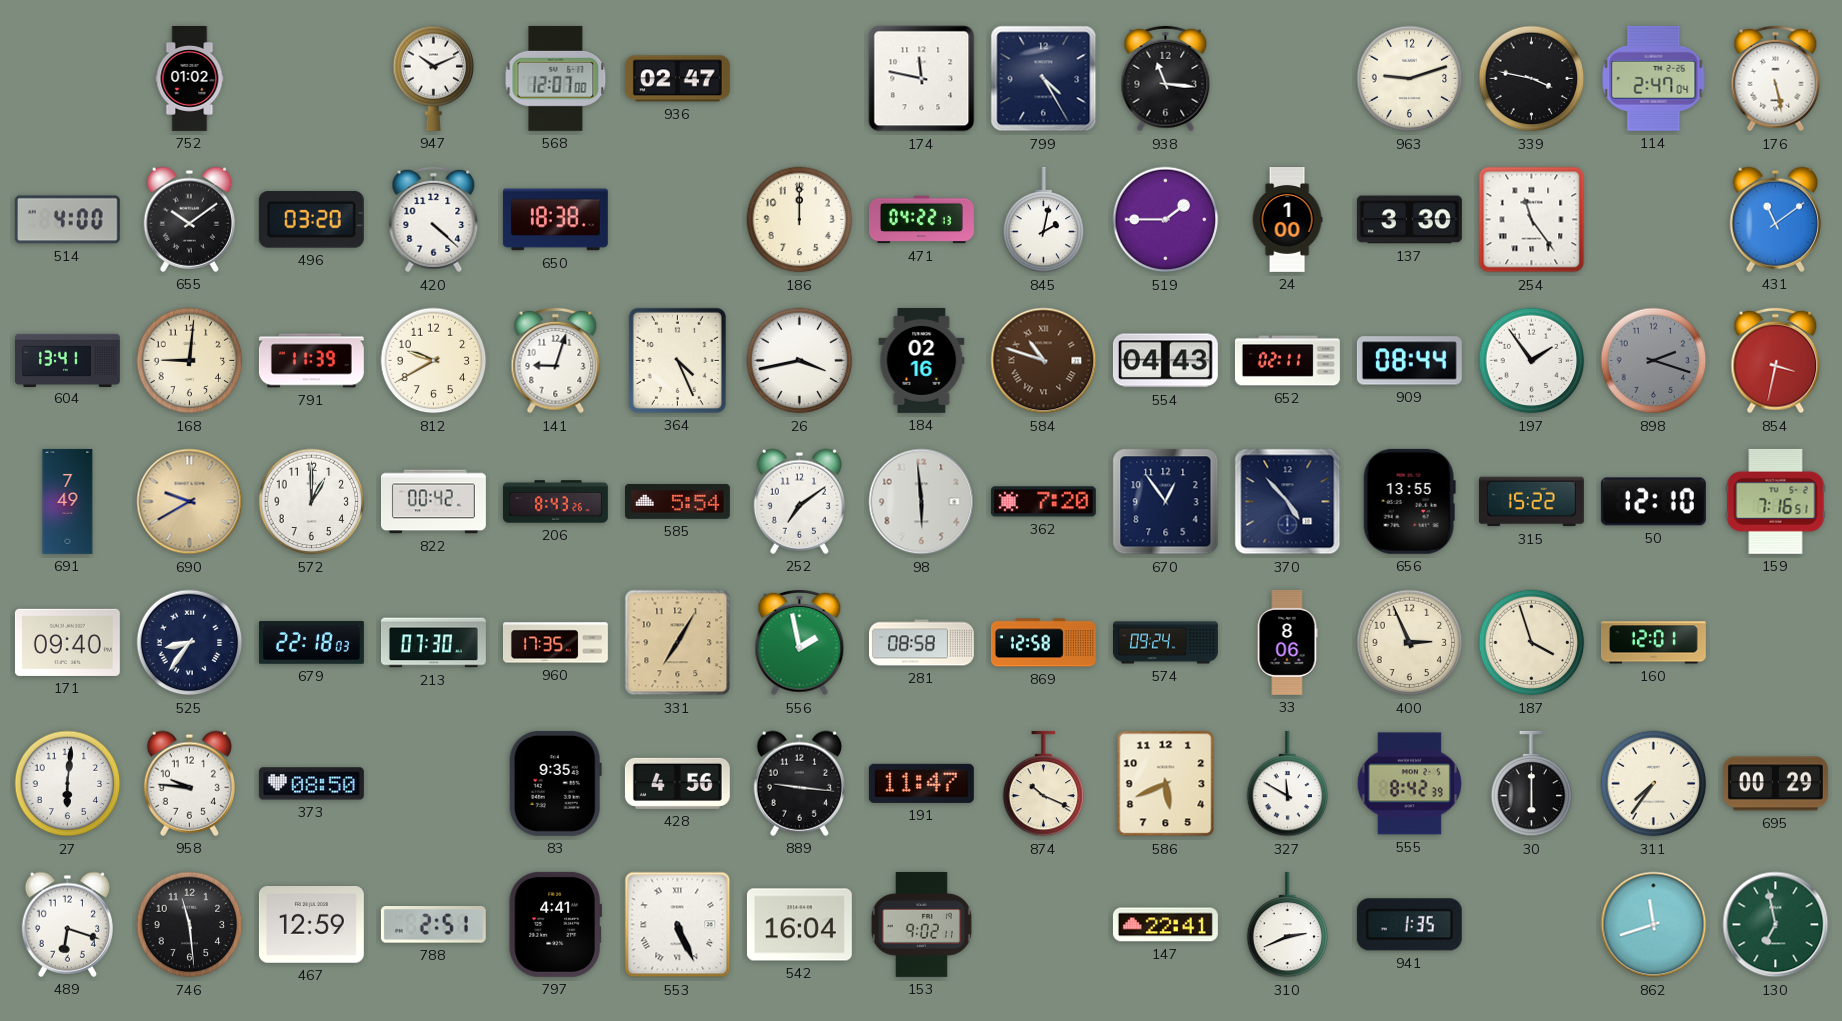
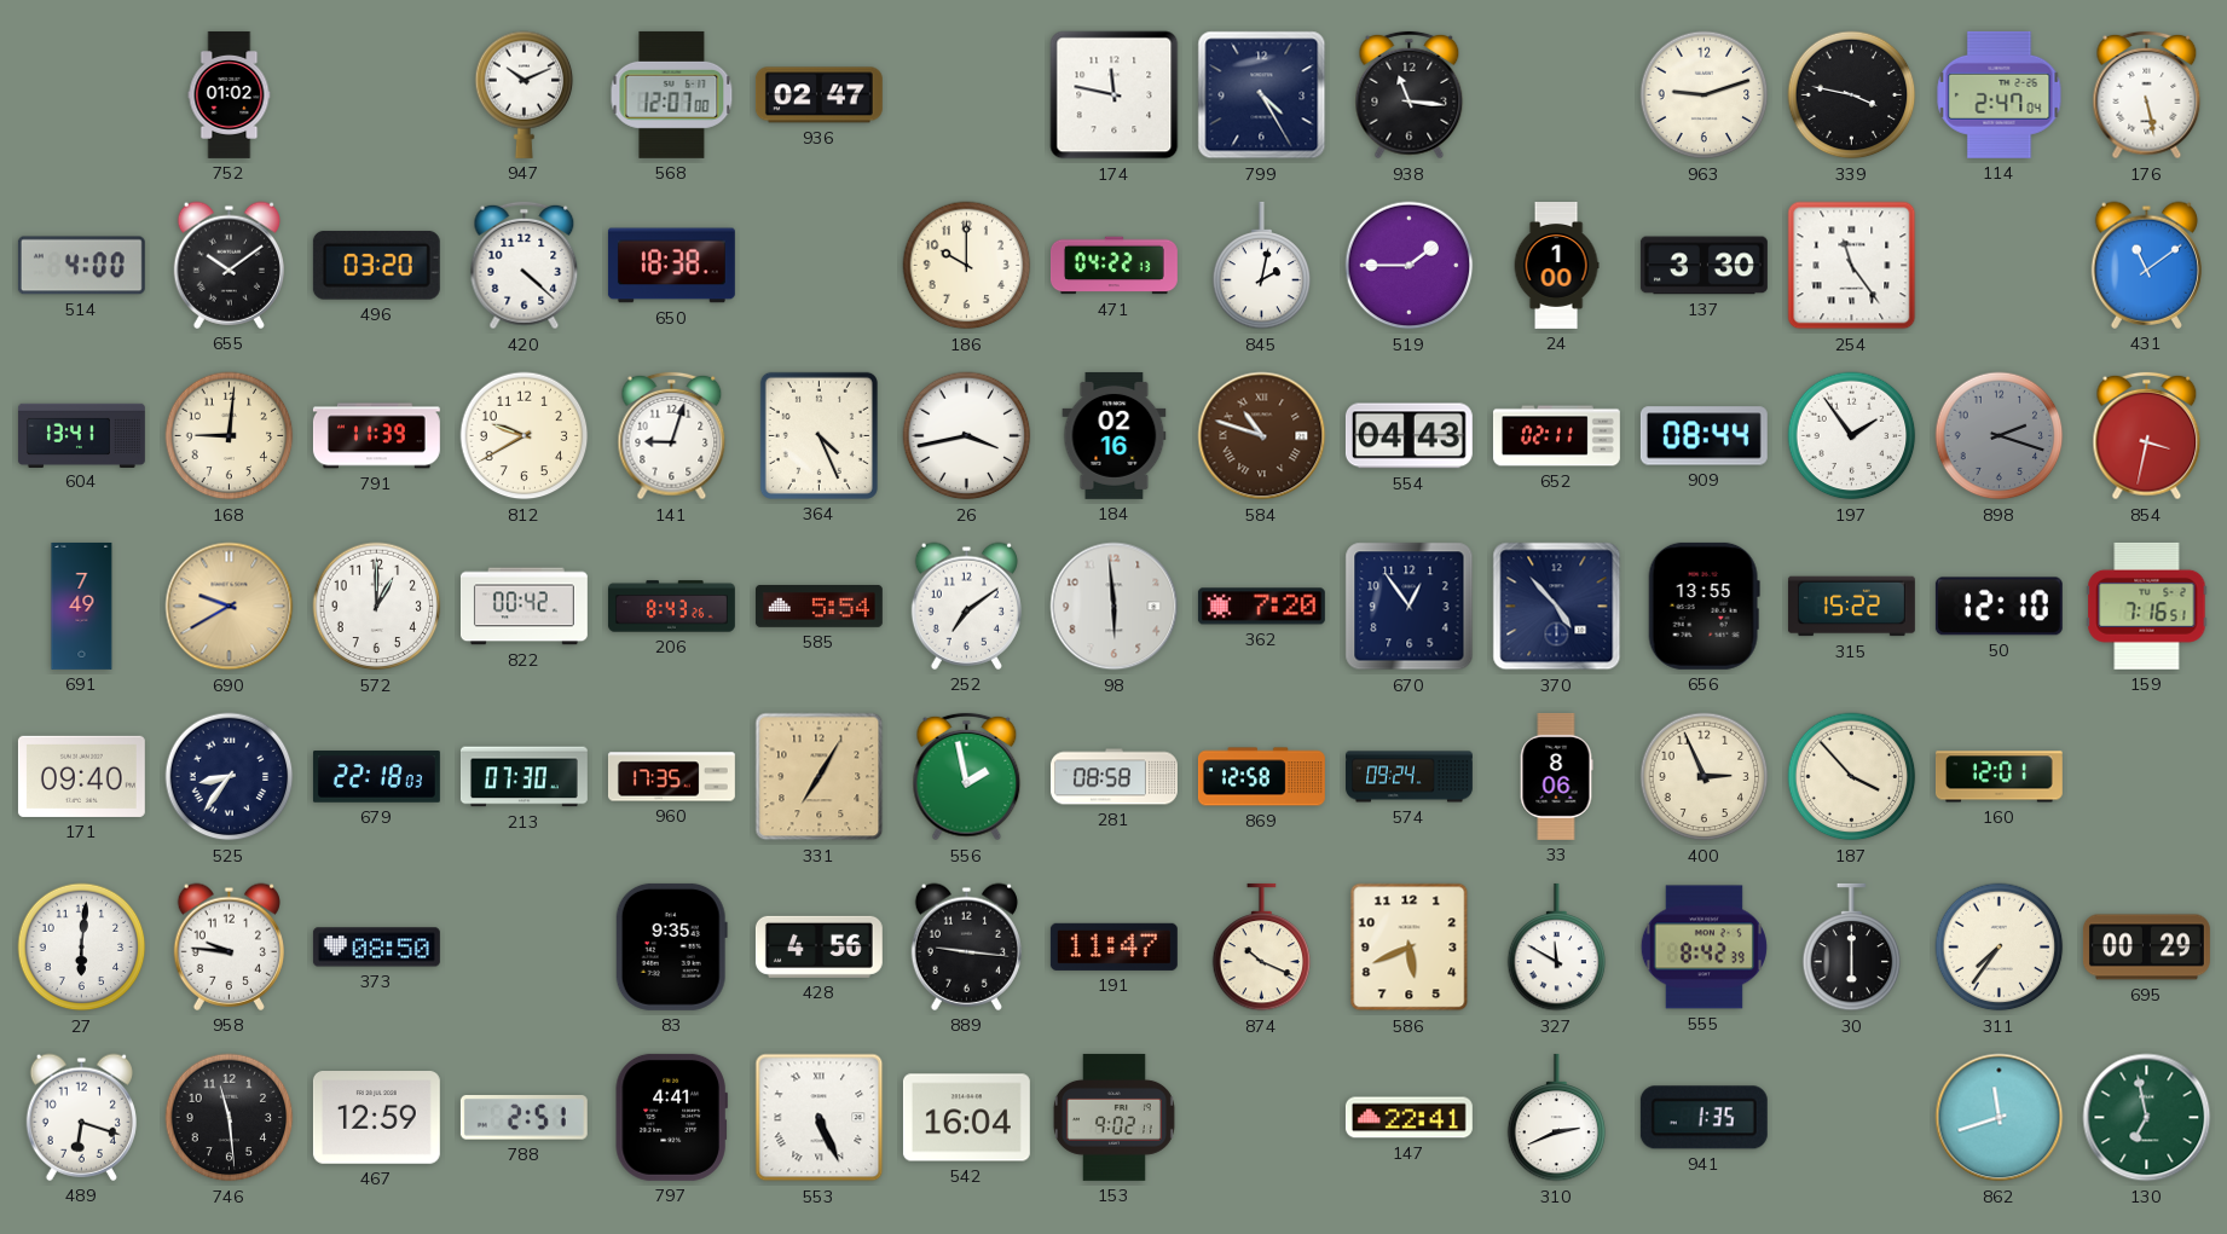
186: 12:00 -> 10:00
187: 3:57 -> 3:53
